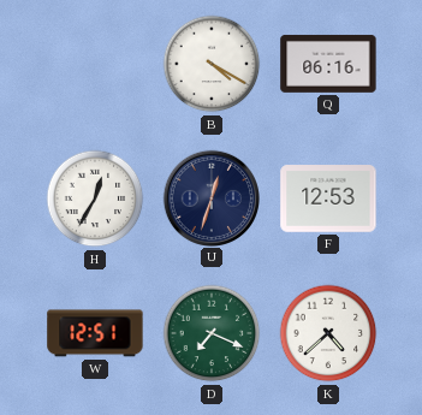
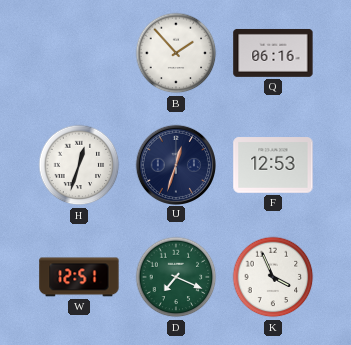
B: 4:20 -> 1:53
H: 12:35 -> 12:33
K: 4:38 -> 3:56
